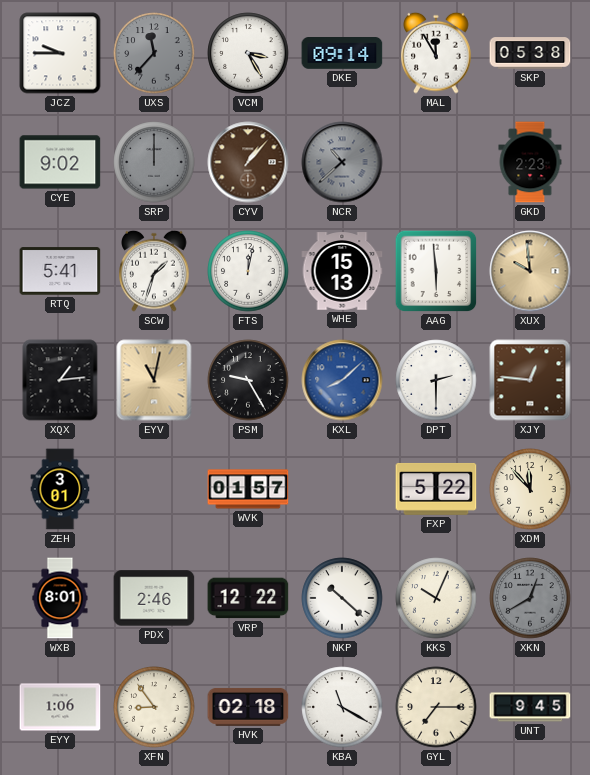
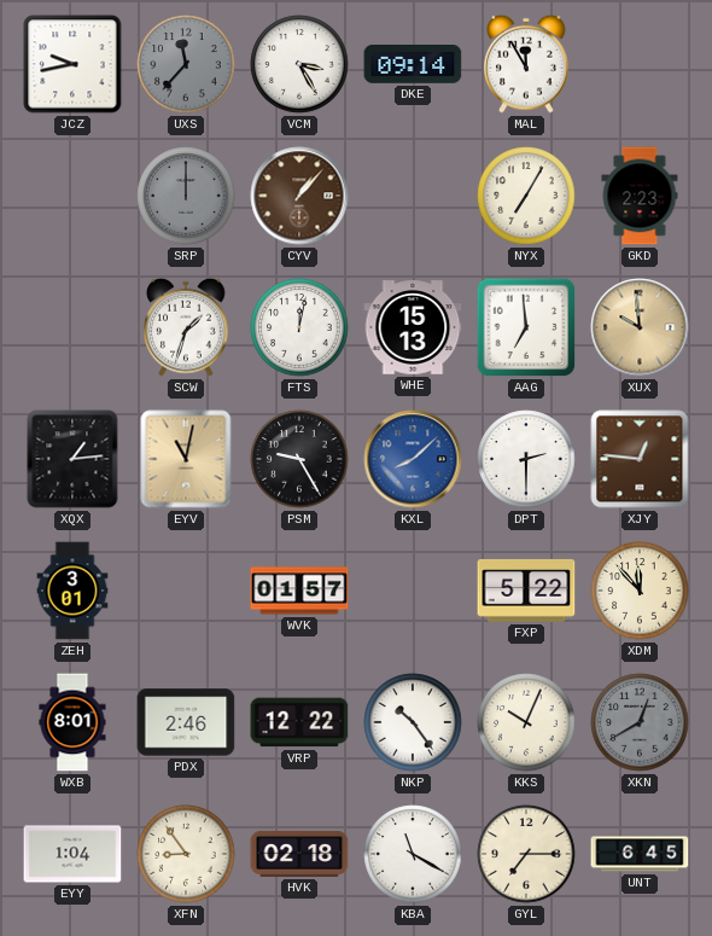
JCZ: 9:45 -> 9:43
SKP: 05:38 -> none
CYE: 9:02 -> none
NCR: 10:38 -> none
NYX: none -> 7:05
RTQ: 5:41 -> none
AAG: 5:59 -> 6:59
NKP: 10:22 -> 10:24
EYY: 1:06 -> 1:04
UNT: 9:45 -> 6:45
